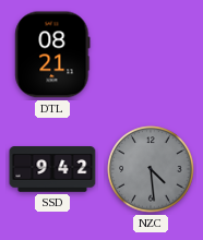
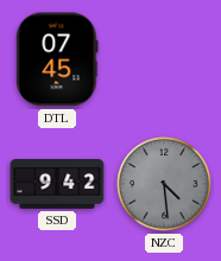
DTL: 08:21 -> 07:45
